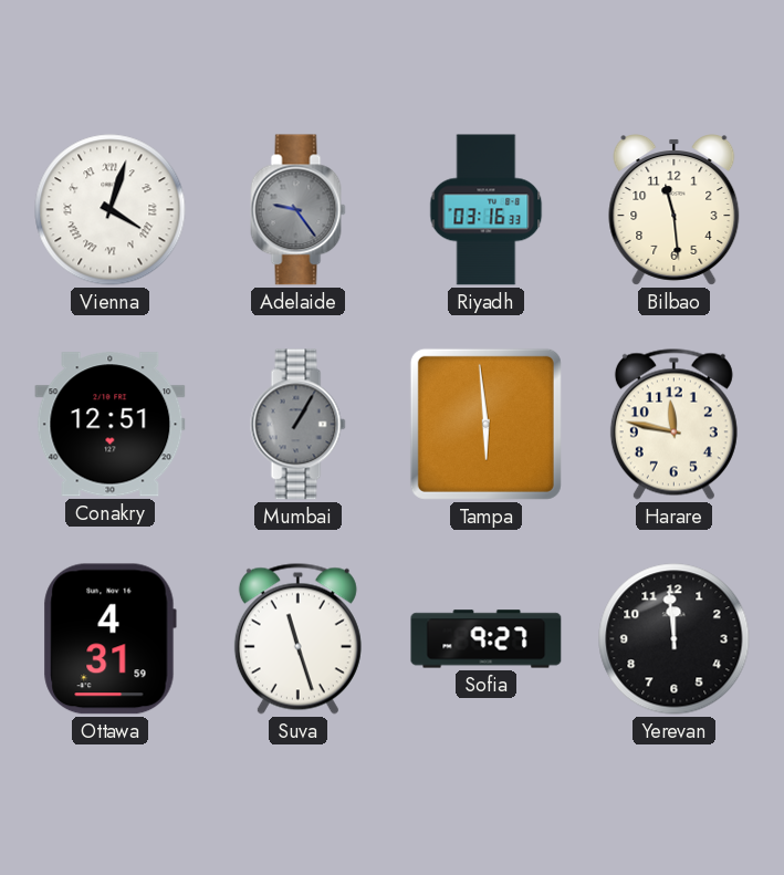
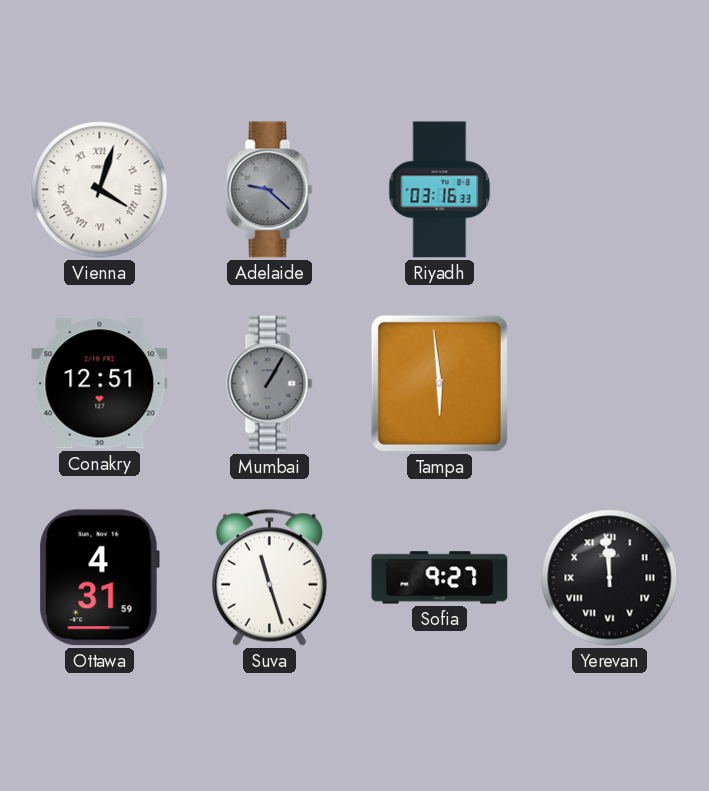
Adelaide: 9:24 -> 9:22
Bilbao: 11:29 -> none
Harare: 11:47 -> none
Yerevan numerals: Arabic -> Roman
